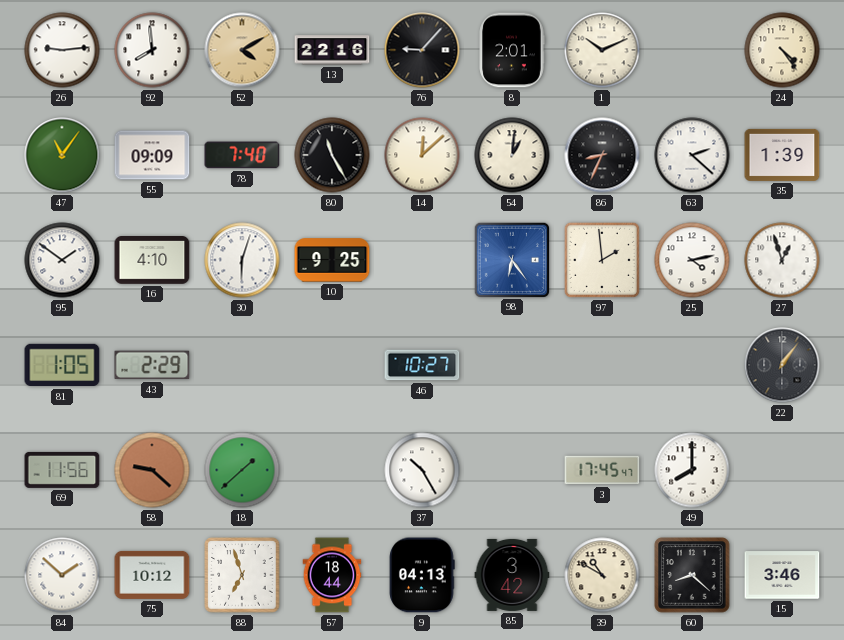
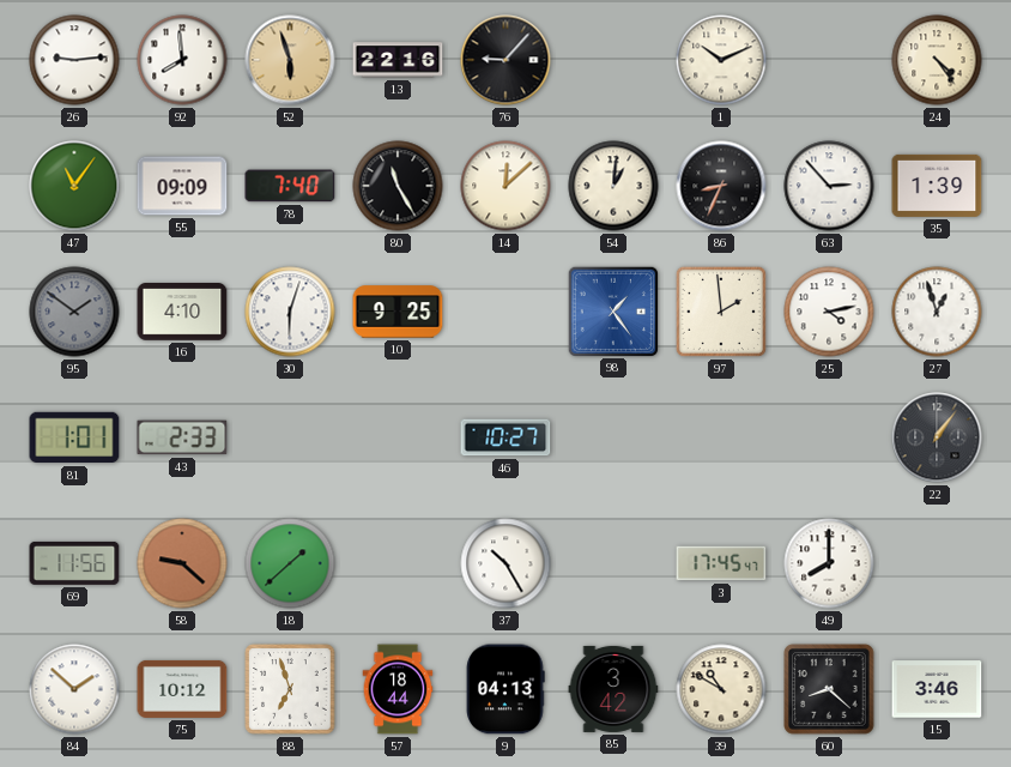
52: 4:10 -> 5:57
8: 2:01 -> none
63: 2:22 -> 2:53
95 dial: white -> grey
98: 6:24 -> 1:24
81: 1:05 -> 1:01
43: 2:29 -> 2:33
